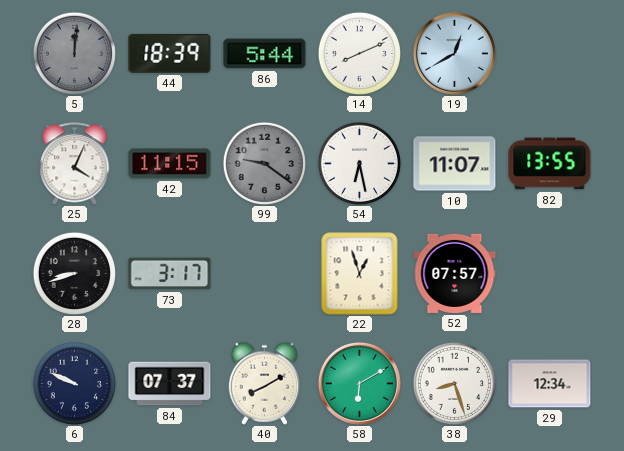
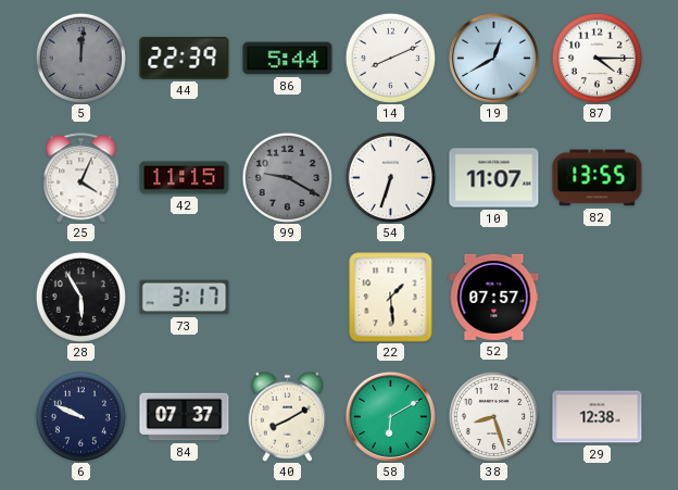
44: 18:39 -> 22:39
87: none -> 4:15
99: 9:21 -> 9:20
54: 6:28 -> 6:33
28: 8:42 -> 5:55
22: 12:57 -> 1:29
29: 12:34 -> 12:38
